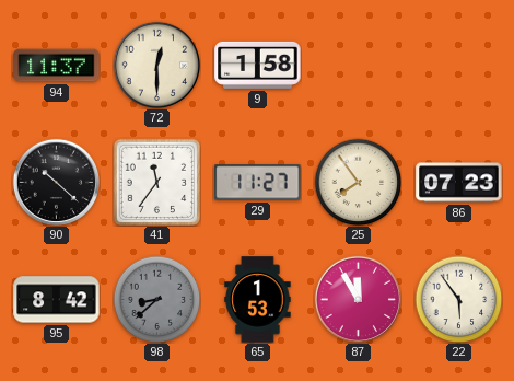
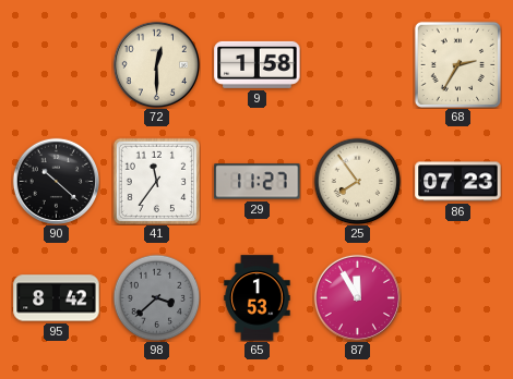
94: 11:37 -> none
68: none -> 2:35
98: 8:38 -> 3:38
22: 5:54 -> none
